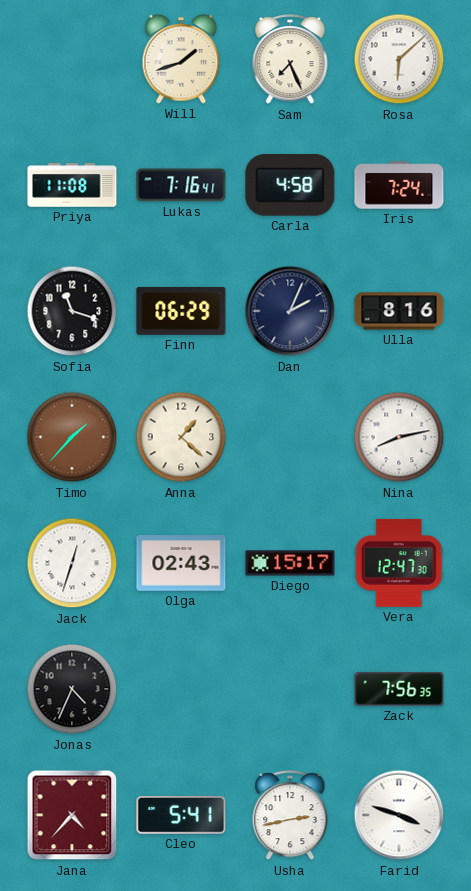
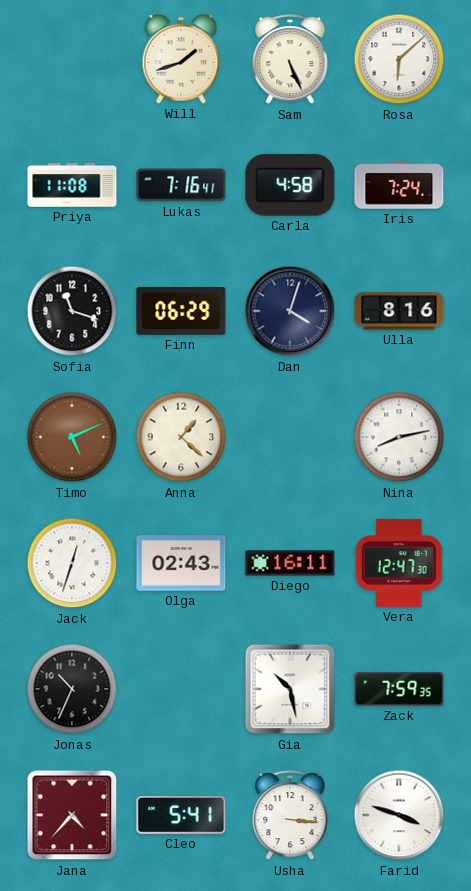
Sam: 7:26 -> 5:26
Dan: 2:04 -> 4:03
Timo: 1:37 -> 5:11
Diego: 15:17 -> 16:11
Jonas: 4:34 -> 10:34
Gia: none -> 10:28
Zack: 7:56 -> 7:59
Usha: 2:43 -> 3:16
